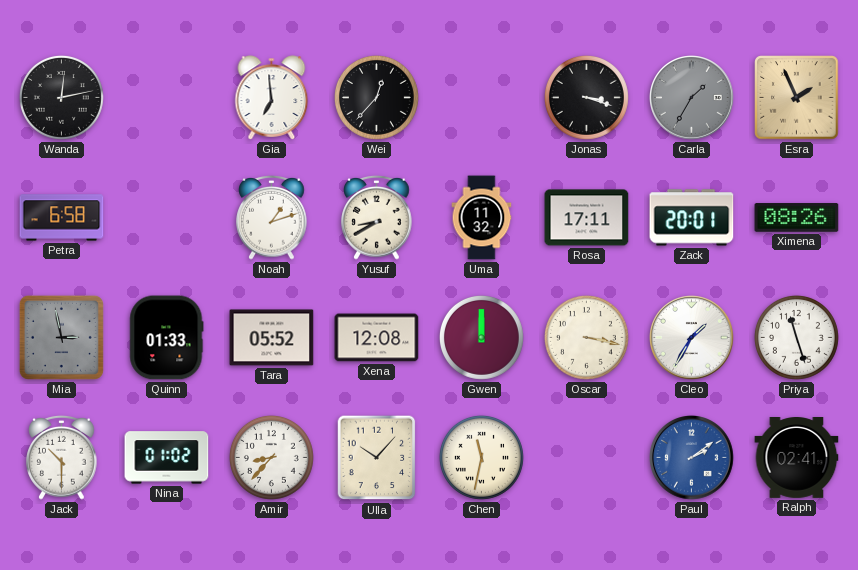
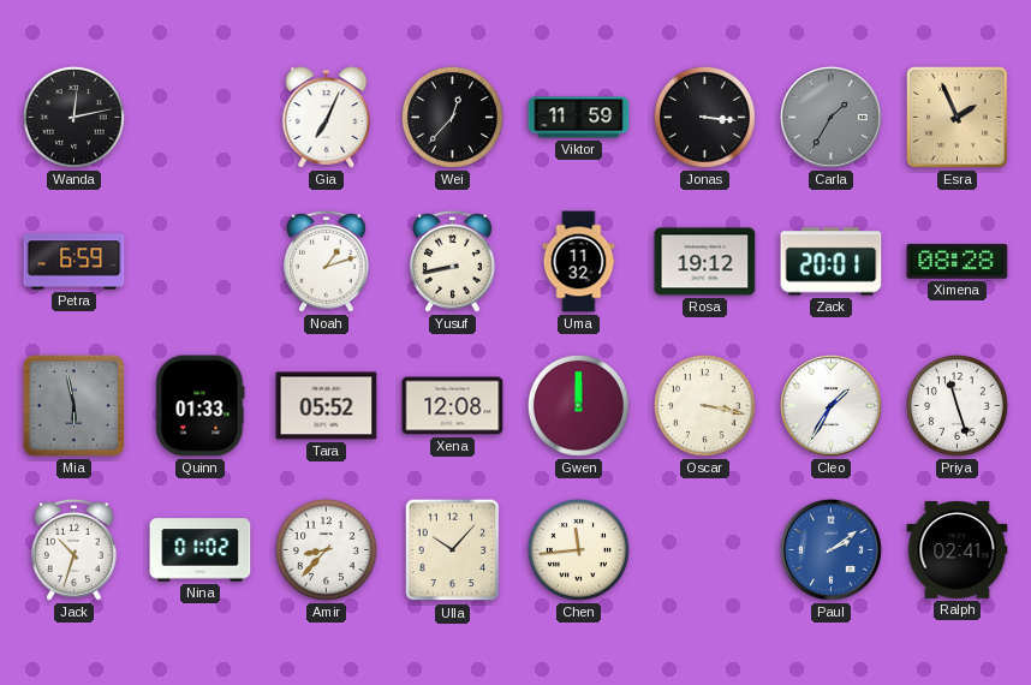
Gia: 6:59 -> 7:04
Viktor: none -> 11:59
Jonas: 3:18 -> 3:16
Petra: 6:58 -> 6:59
Yusuf: 8:40 -> 8:43
Rosa: 17:11 -> 19:12
Ximena: 08:26 -> 08:28
Mia: 2:58 -> 5:58
Jack: 10:30 -> 10:33
Chen: 11:32 -> 11:44
